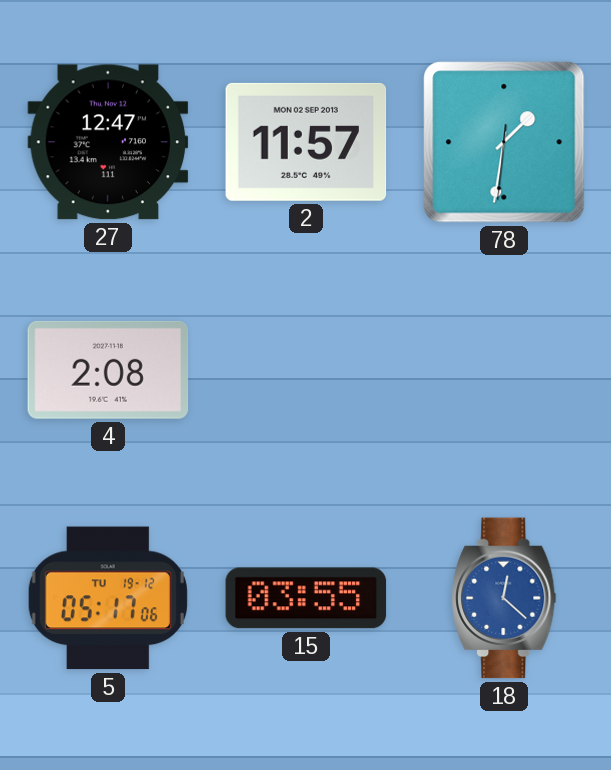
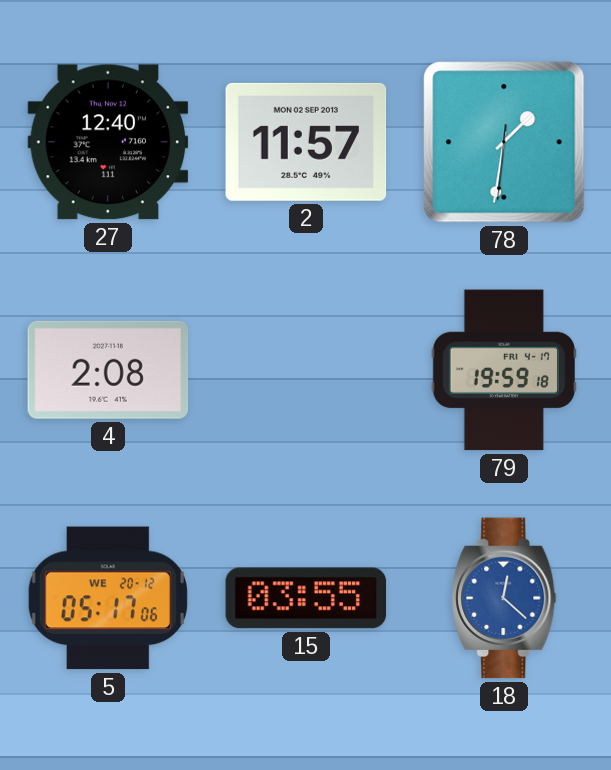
27: 12:47 -> 12:40
79: none -> 19:59
5 date: TU 19-12 -> WE 20-12
